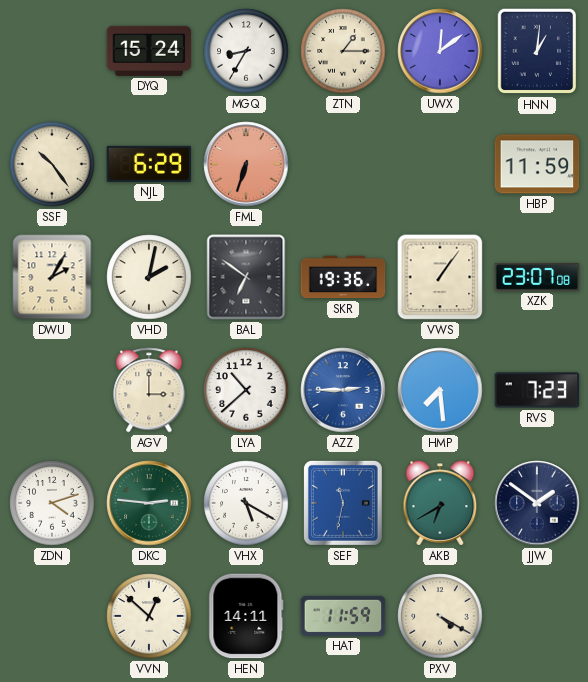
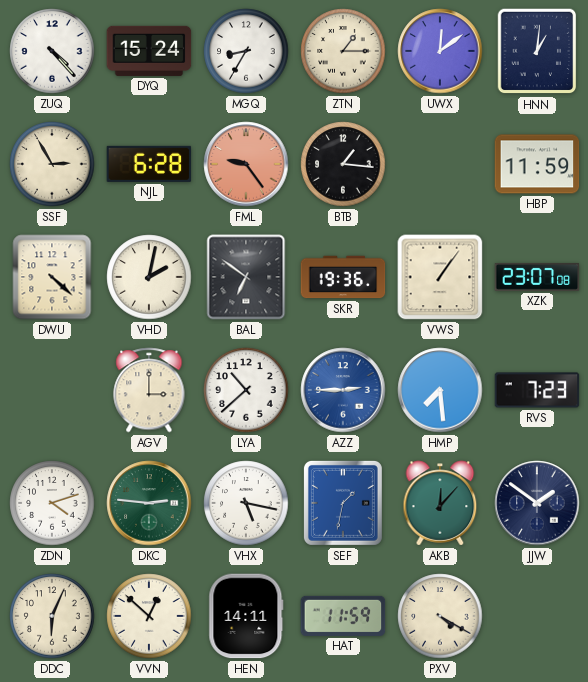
ZUQ: none -> 4:23
SSF: 10:24 -> 2:55
NJL: 6:29 -> 6:28
FML: 6:33 -> 9:24
BTB: none -> 1:16
DWU: 2:05 -> 4:22
VHX: 5:20 -> 5:17
SEF: 11:32 -> 1:32
AKB: 6:40 -> 12:07
DDC: none -> 6:04
